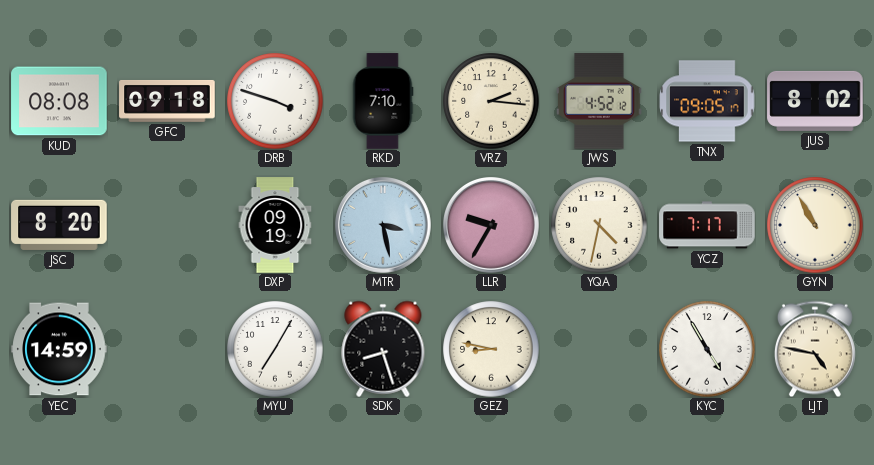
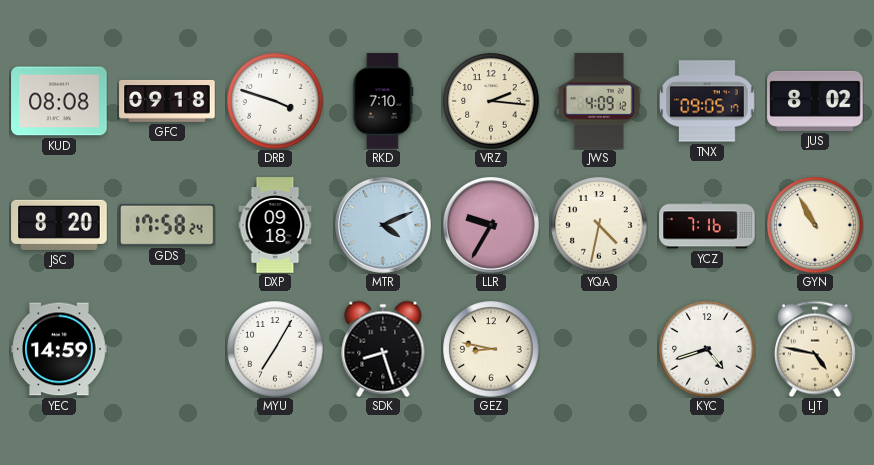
JWS: 4:52 -> 4:09
GDS: none -> 17:58
DXP: 09:19 -> 09:18
MTR: 3:28 -> 4:11
YCZ: 7:17 -> 7:16
KYC: 4:55 -> 4:42
